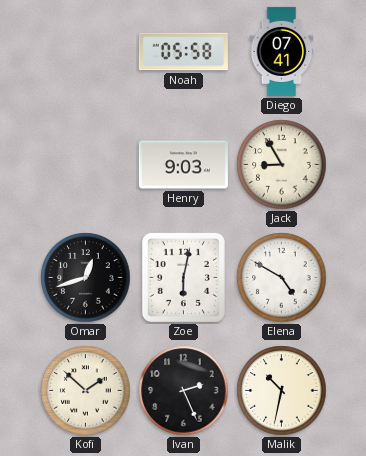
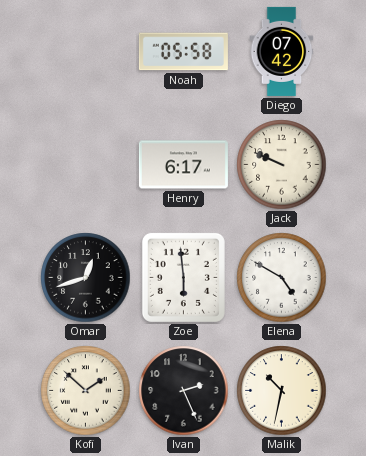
Diego: 07:41 -> 07:42
Henry: 9:03 -> 6:17
Jack: 8:55 -> 9:49
Zoe: 6:02 -> 5:59
